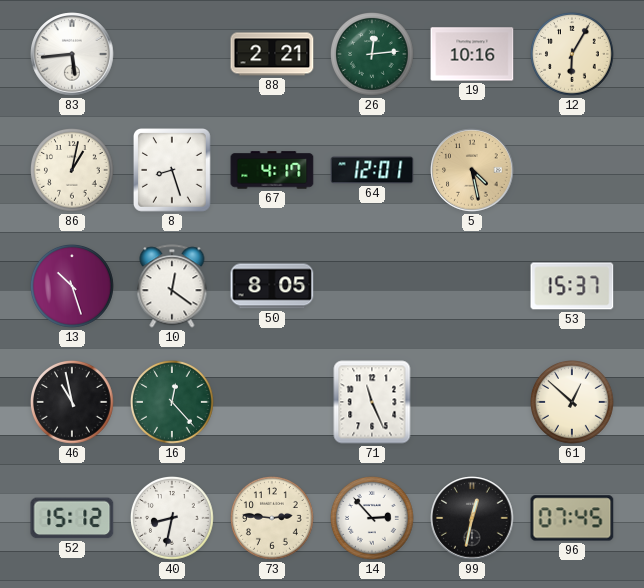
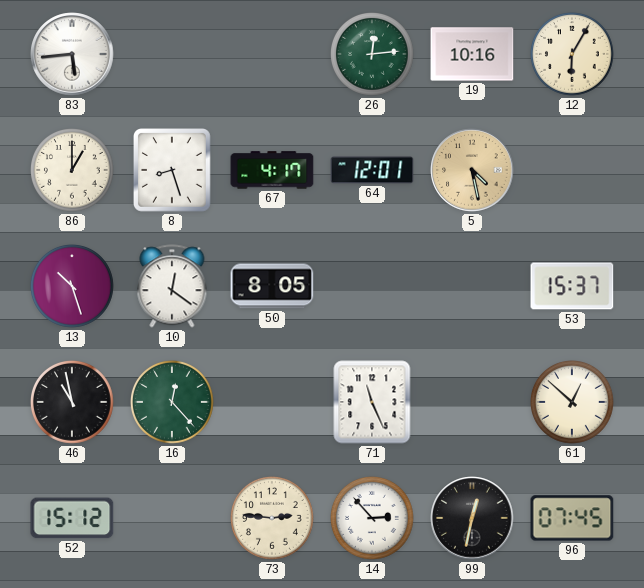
88: 2:21 -> none
86: 1:02 -> 1:00
40: 8:32 -> none
